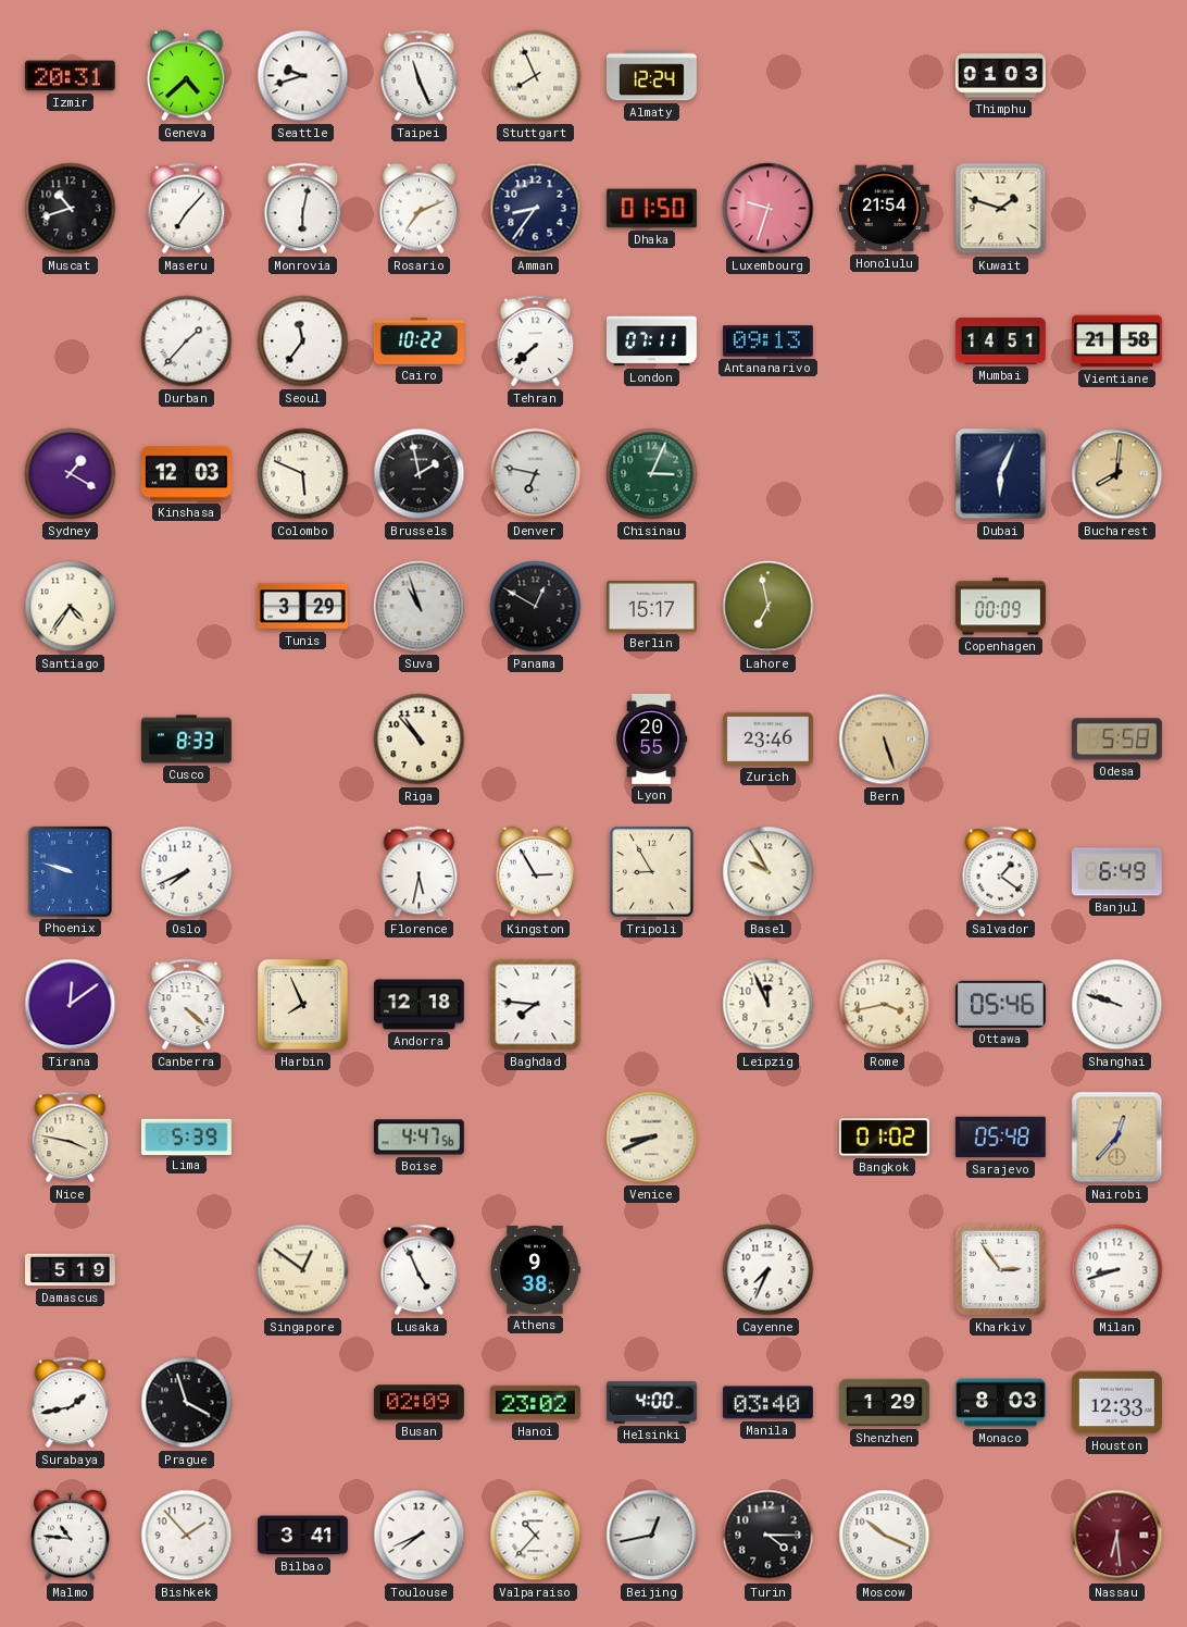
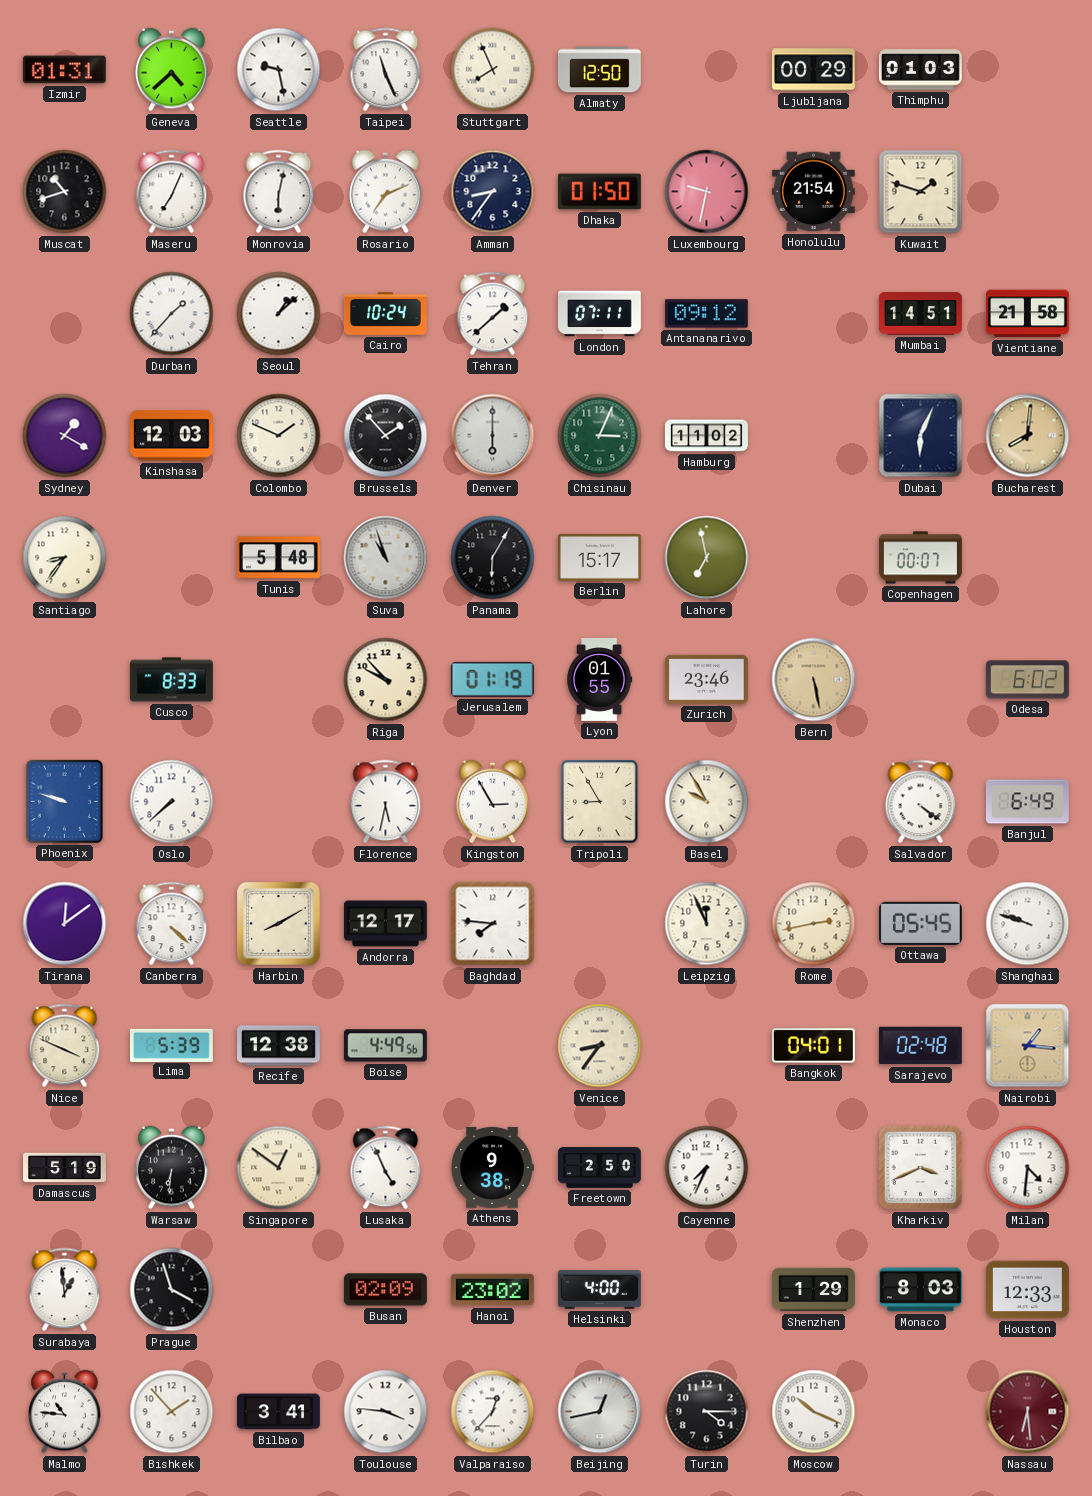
Izmir: 20:31 -> 01:31
Seattle: 9:42 -> 9:28
Almaty: 12:24 -> 12:50
Ljubljana: none -> 00:29
Maseru: 7:07 -> 7:04
Luxembourg: 9:33 -> 9:32
Seoul: 11:36 -> 1:08
Cairo: 10:22 -> 10:24
Tehran: 7:38 -> 1:38
Antananarivo: 09:13 -> 09:12
Colombo: 5:49 -> 1:49
Brussels: 1:58 -> 1:53
Denver: 6:47 -> 6:00
Hamburg: none -> 11:02
Santiago: 4:36 -> 8:36
Tunis: 3:29 -> 5:48
Panama: 12:50 -> 6:05
Copenhagen: 00:09 -> 00:07
Riga: 10:53 -> 9:53
Jerusalem: none -> 01:19
Lyon: 20:55 -> 01:55
Bern: 5:27 -> 5:28
Odesa: 5:58 -> 6:02
Oslo: 7:41 -> 7:38
Salvador: 1:21 -> 4:21
Harbin: 7:56 -> 8:10
Andorra: 12:18 -> 12:17
Rome: 3:43 -> 2:43
Ottawa: 05:46 -> 05:45
Nice: 3:47 -> 3:49
Recife: none -> 12:38
Boise: 4:47 -> 4:49
Venice: 8:41 -> 8:36
Bangkok: 01:02 -> 04:01
Sarajevo: 05:48 -> 02:48
Nairobi: 12:37 -> 1:16
Warsaw: none -> 6:31
Freetown: none -> 2:50
Kharkiv: 2:54 -> 3:41
Milan: 8:42 -> 4:31
Surabaya: 1:43 -> 12:59
Manila: 03:40 -> none
Toulouse: 7:41 -> 3:46
Valparaiso: 10:37 -> 12:37
